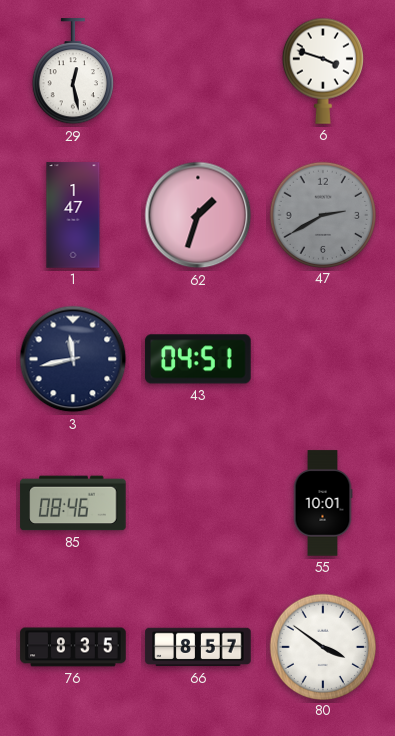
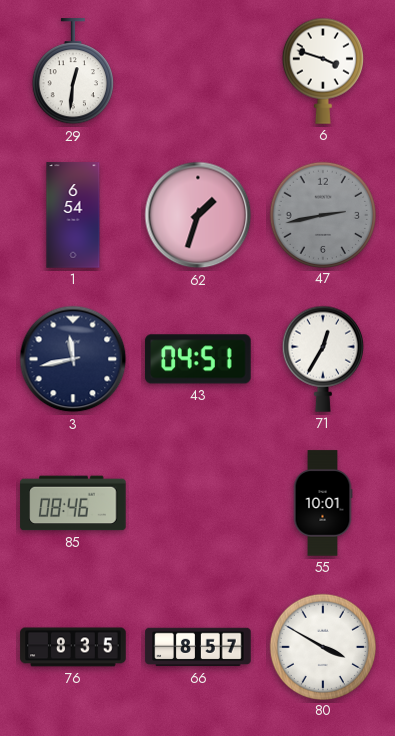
29: 12:28 -> 12:31
1: 1:47 -> 6:54
47: 2:40 -> 2:43
71: none -> 12:35
80: 3:51 -> 3:50
